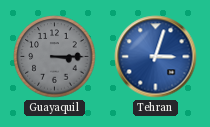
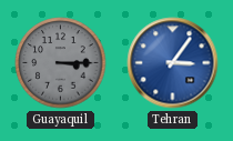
Tehran: 3:03 -> 3:06
